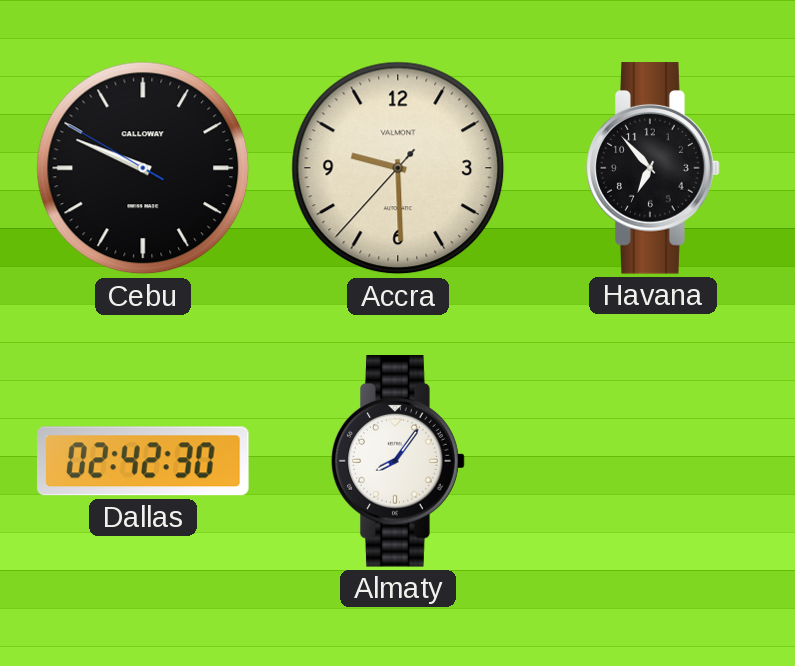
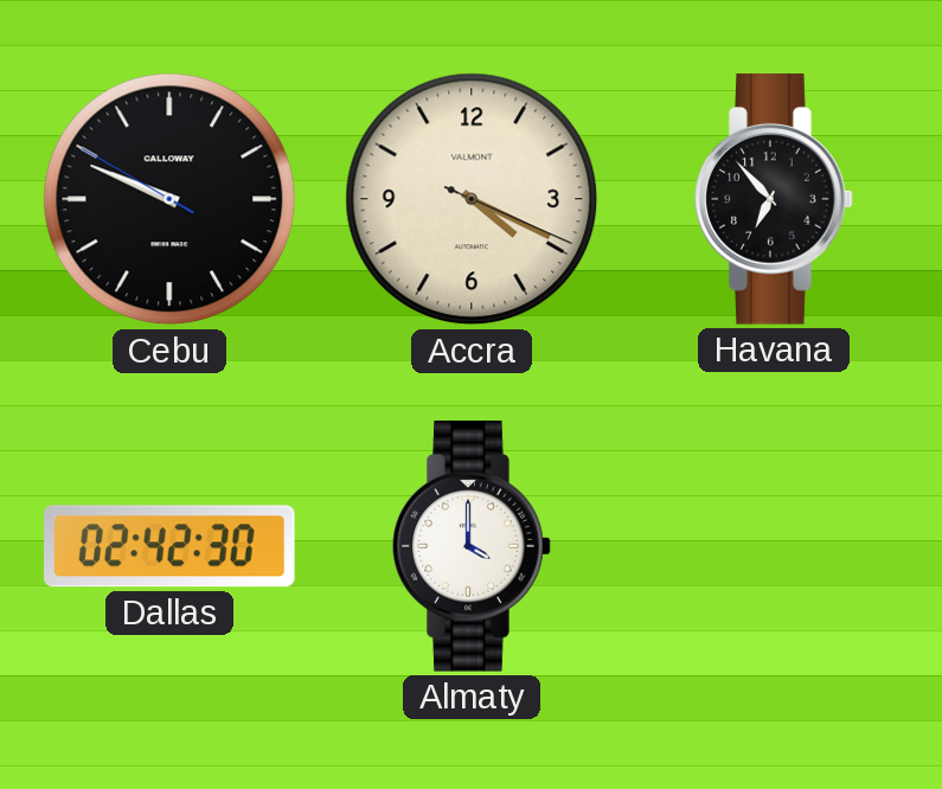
Accra: 9:29 -> 4:19
Almaty: 8:06 -> 4:00
